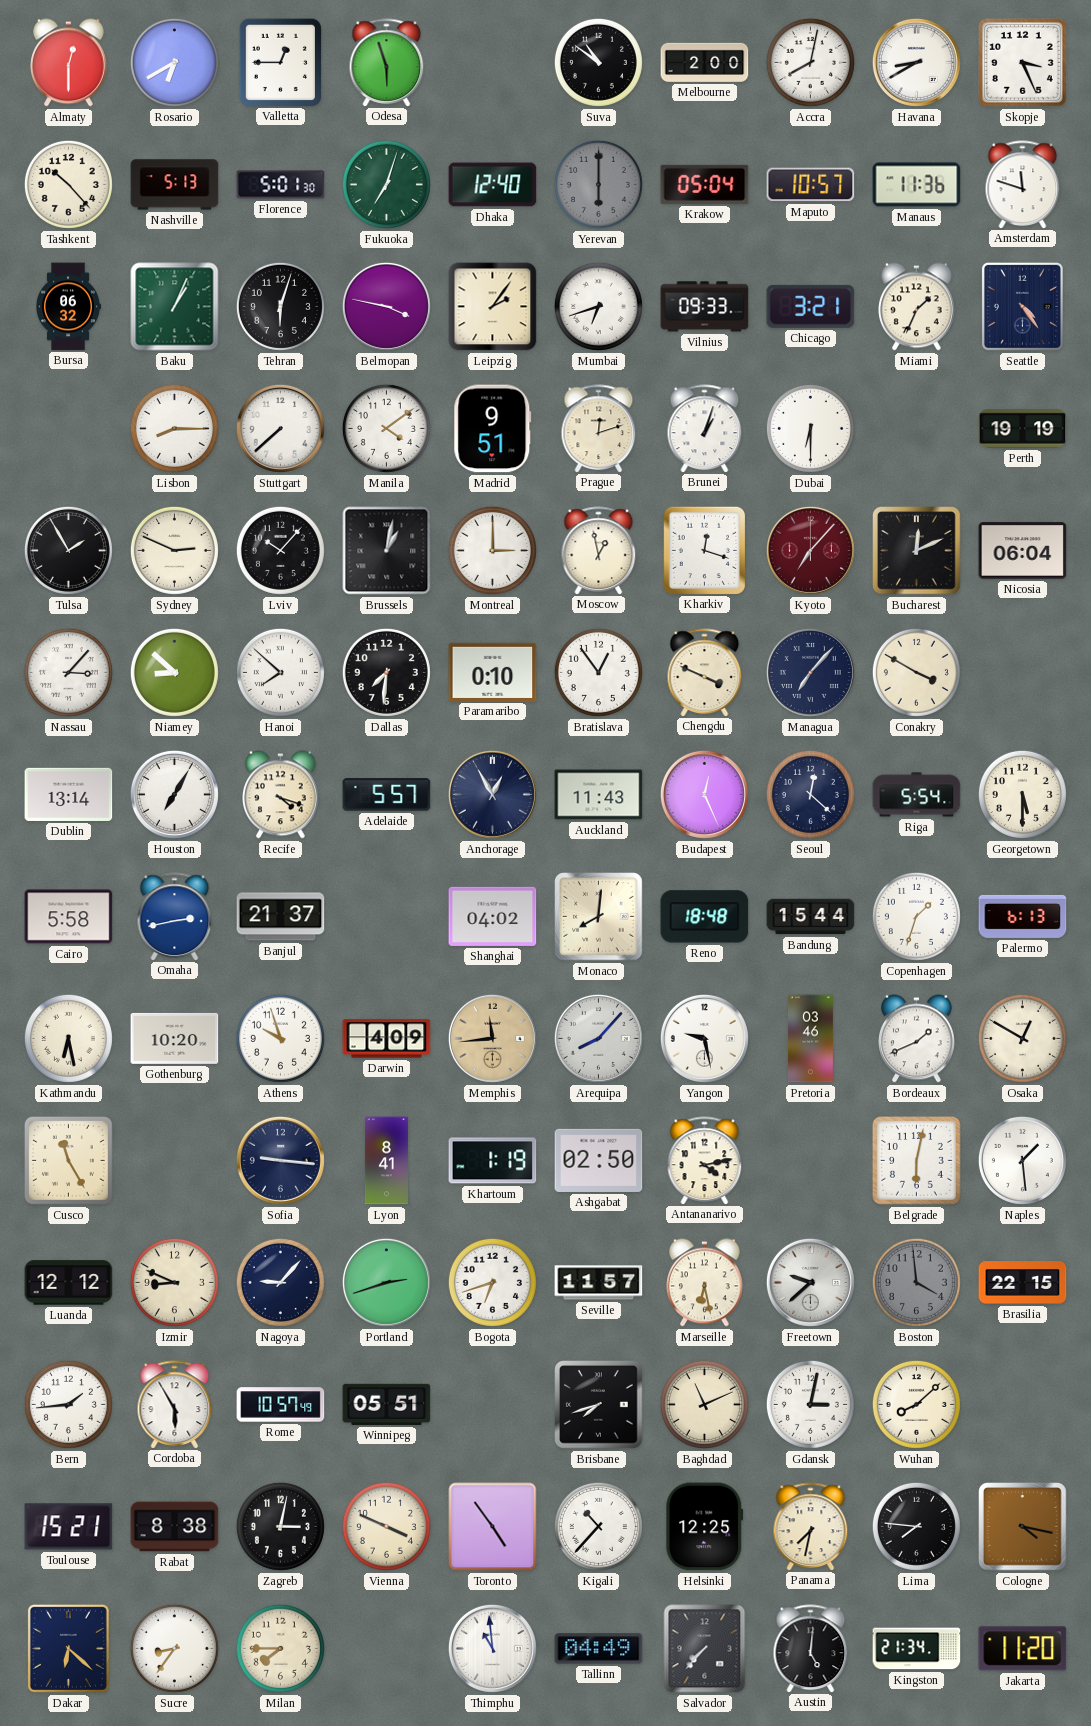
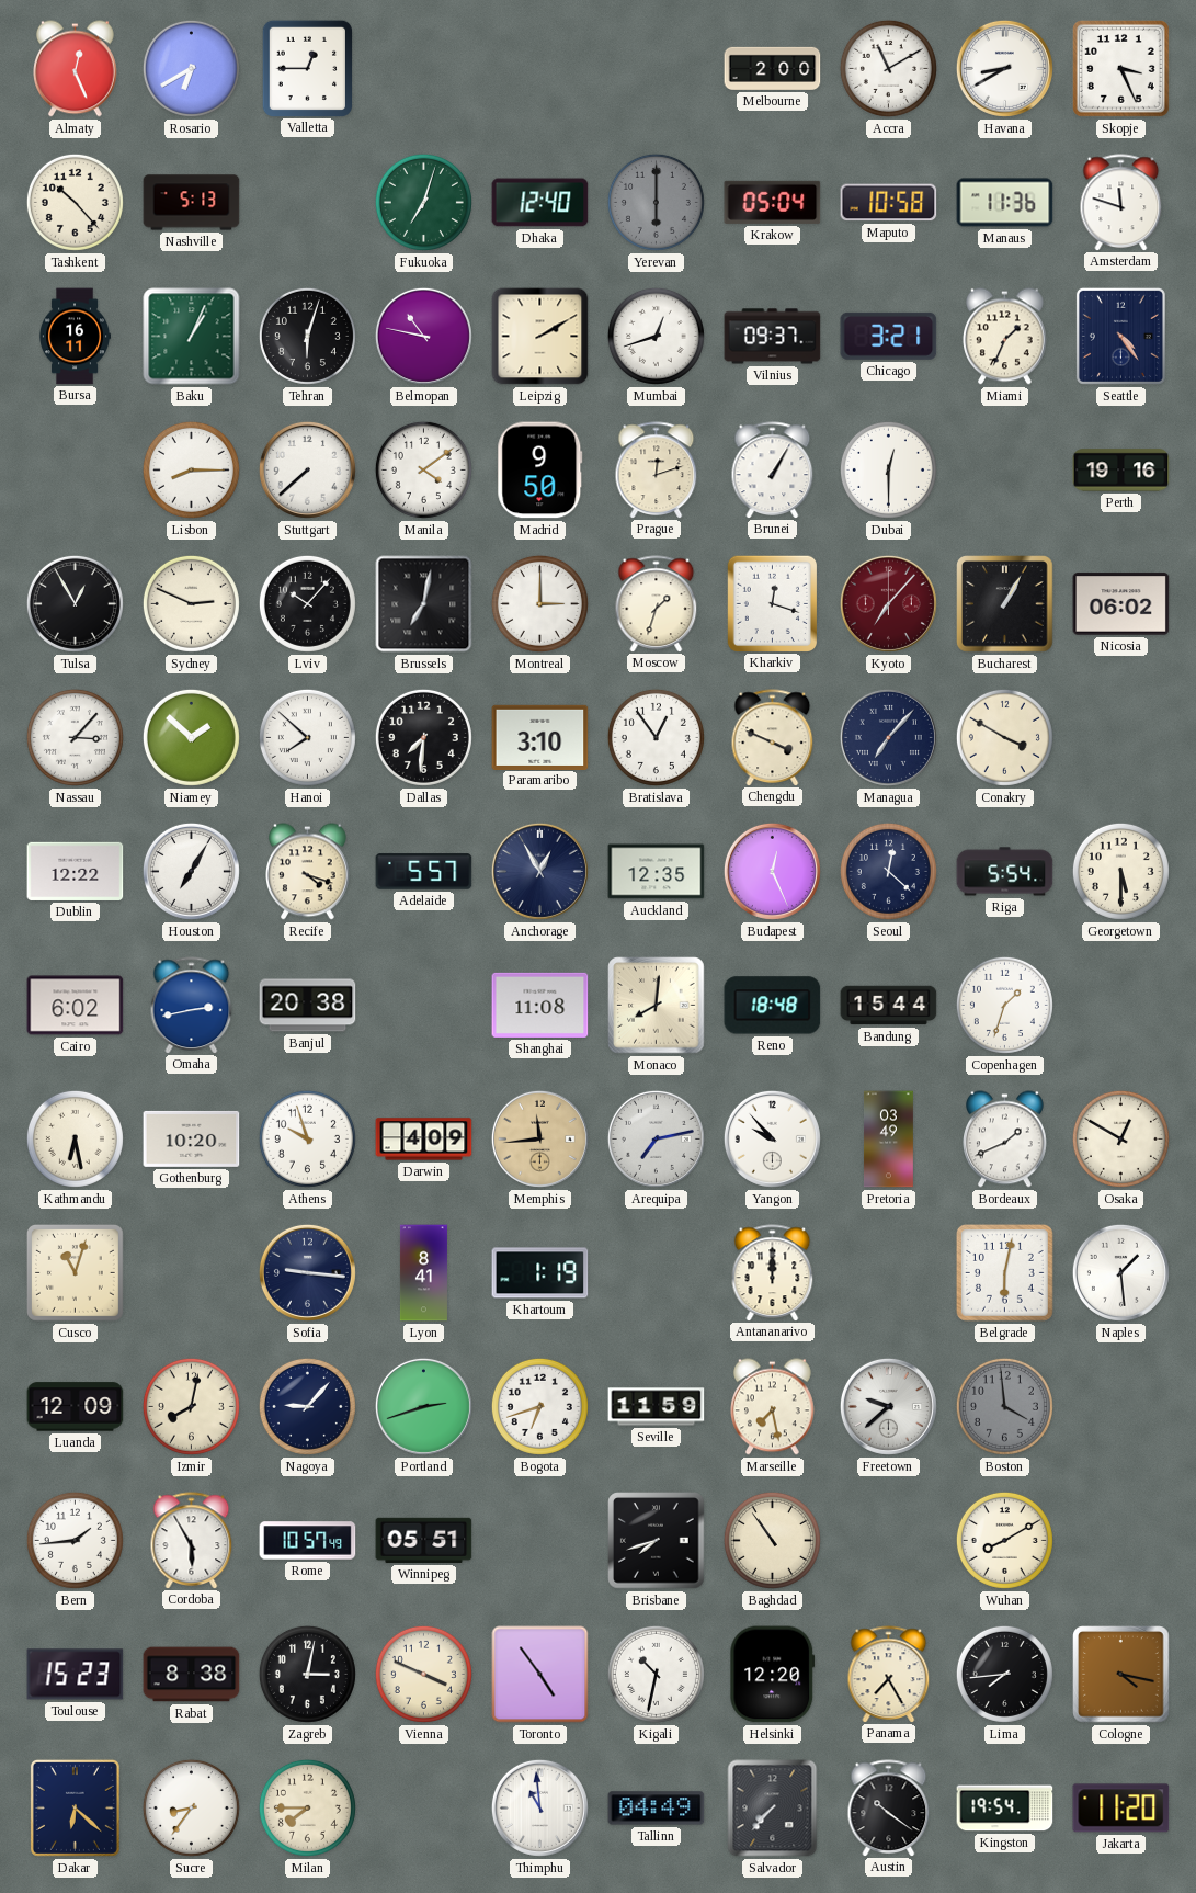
Almaty: 12:30 -> 12:26
Odesa: 5:57 -> none
Suva: 10:51 -> none
Accra: 8:02 -> 11:10
Florence: 5:01 -> none
Maputo: 10:57 -> 10:58
Bursa: 06:32 -> 16:11
Belmopan: 3:47 -> 10:47
Leipzig: 2:06 -> 2:10
Mumbai: 6:42 -> 12:42
Vilnius: 09:33 -> 09:37
Madrid: 9:51 -> 9:50
Brunei: 1:03 -> 1:05
Dubai: 6:30 -> 12:30
Perth: 19:19 -> 19:16
Tulsa: 1:55 -> 12:55
Brussels: 1:02 -> 7:02
Moscow: 12:58 -> 1:33
Bucharest: 12:11 -> 1:05
Nicosia: 06:04 -> 06:02
Niamey: 8:52 -> 1:52
Paramaribo: 0:10 -> 3:10
Dublin: 13:14 -> 12:22
Auckland: 11:43 -> 12:35
Cairo: 5:58 -> 6:02
Banjul: 21:37 -> 20:38
Shanghai: 04:02 -> 11:08
Palermo: 6:13 -> none
Arequipa: 8:07 -> 7:13
Yangon: 9:28 -> 9:53
Pretoria: 03:46 -> 03:49
Cusco: 11:25 -> 11:03
Ashgabat: 02:50 -> none
Antananarivo: 4:13 -> 12:00
Luanda: 12:12 -> 12:09
Izmir: 8:49 -> 8:02
Seville: 11:57 -> 11:59
Marseille: 6:28 -> 7:28
Brasilia: 22:15 -> none
Baghdad: 11:11 -> 10:54
Gdansk: 3:02 -> none
Wuhan: 8:08 -> 8:10
Toulouse: 15:21 -> 15:23
Kigali: 10:37 -> 10:32
Helsinki: 12:25 -> 12:20
Panama: 7:32 -> 7:25
Lima: 7:46 -> 7:44
Austin: 5:01 -> 10:21
Kingston: 21:34 -> 19:54
